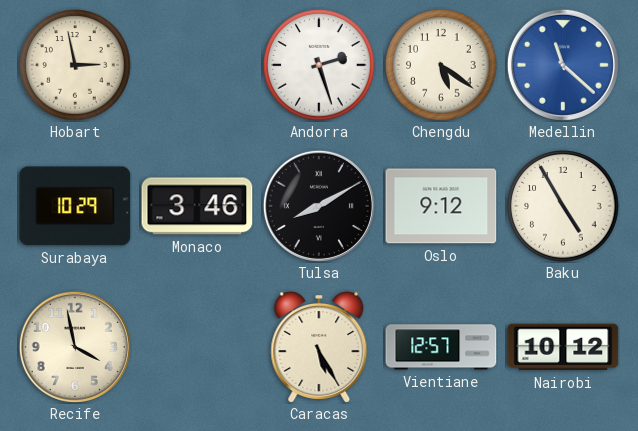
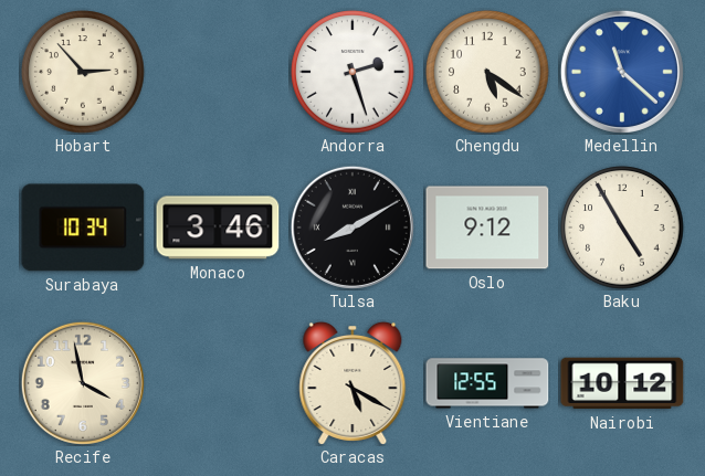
Hobart: 2:58 -> 2:53
Surabaya: 10:29 -> 10:34
Caracas: 5:25 -> 5:20
Vientiane: 12:57 -> 12:55
